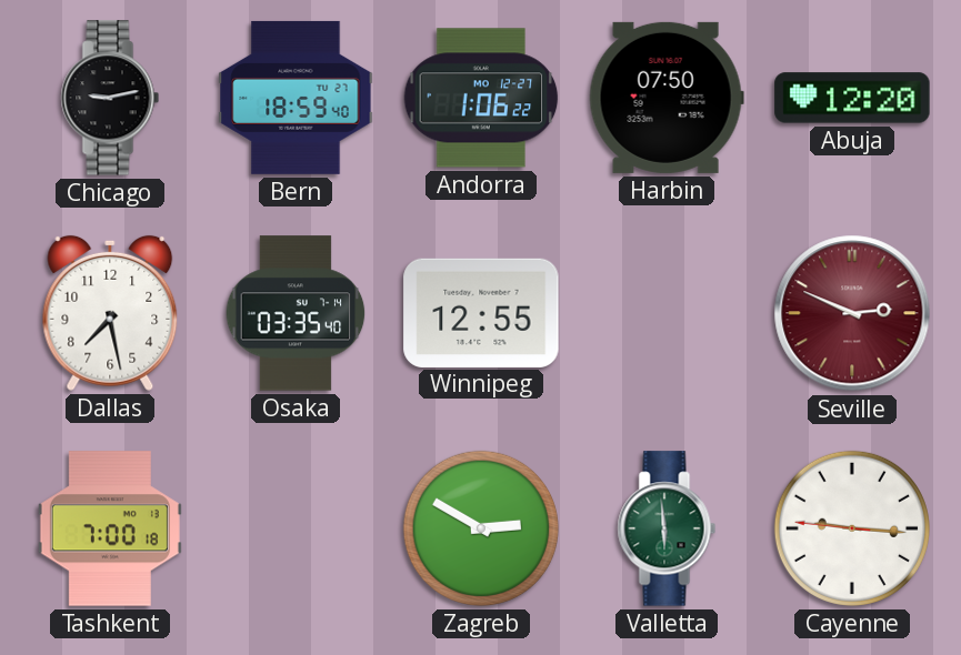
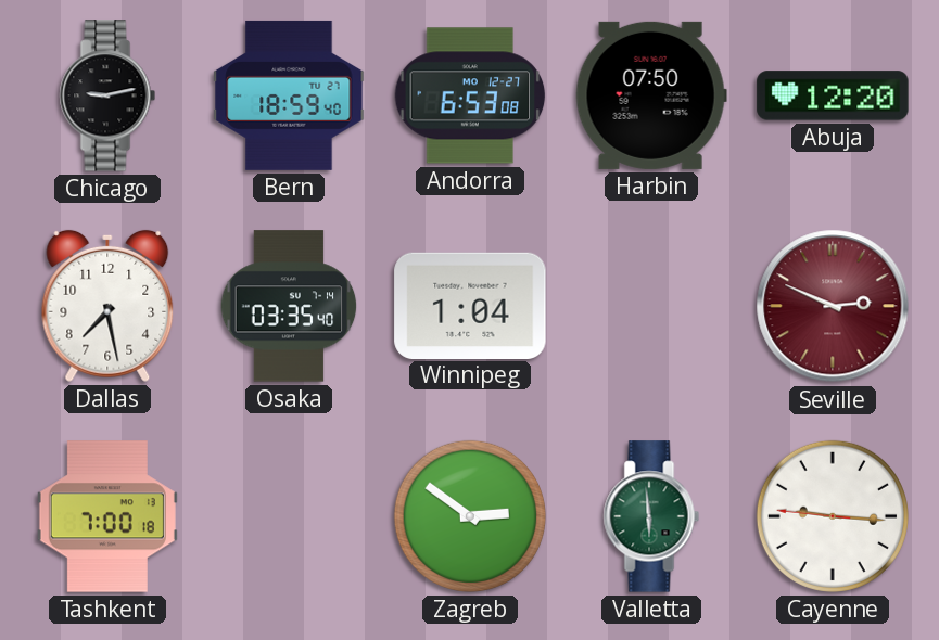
Andorra: 1:06 -> 6:53
Winnipeg: 12:55 -> 1:04
Zagreb: 2:50 -> 2:51
